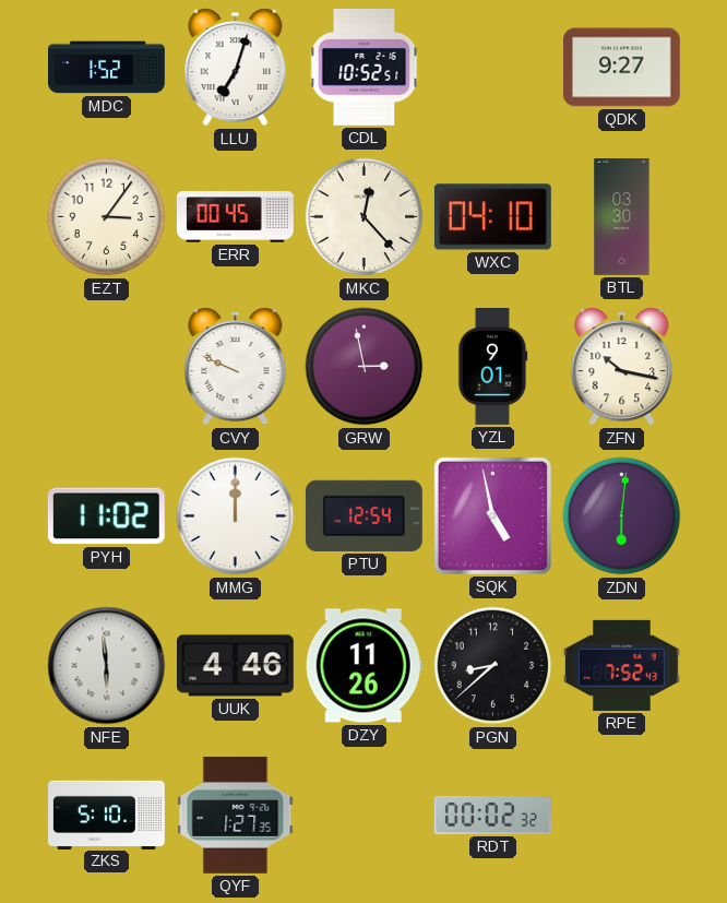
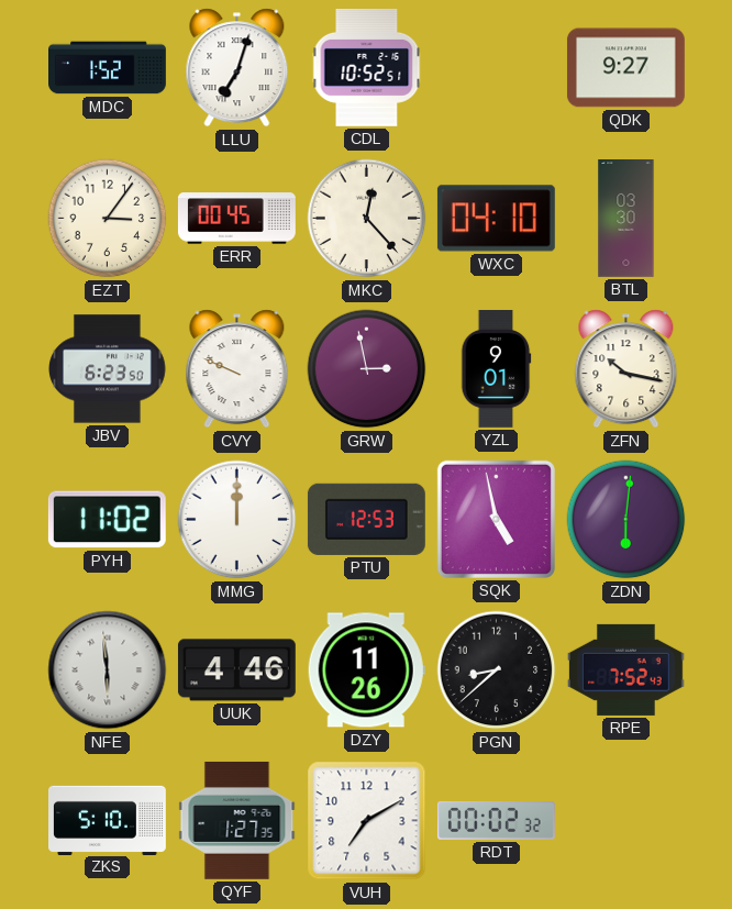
JBV: none -> 6:23
PTU: 12:54 -> 12:53
VUH: none -> 7:10
